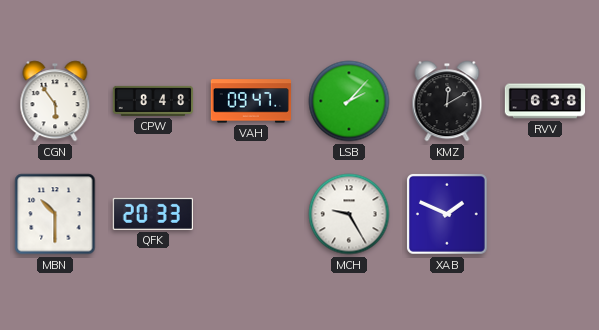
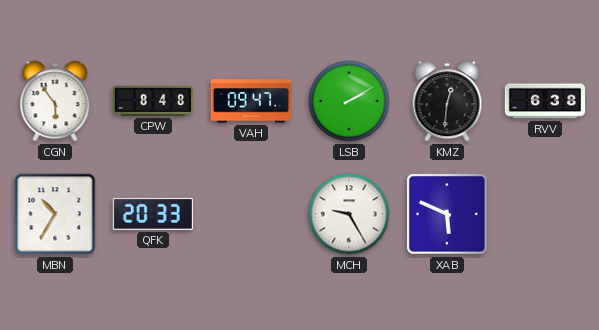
LSB: 2:07 -> 2:10
KMZ: 12:10 -> 12:31
MBN: 10:30 -> 10:35
XAB: 1:49 -> 5:49
